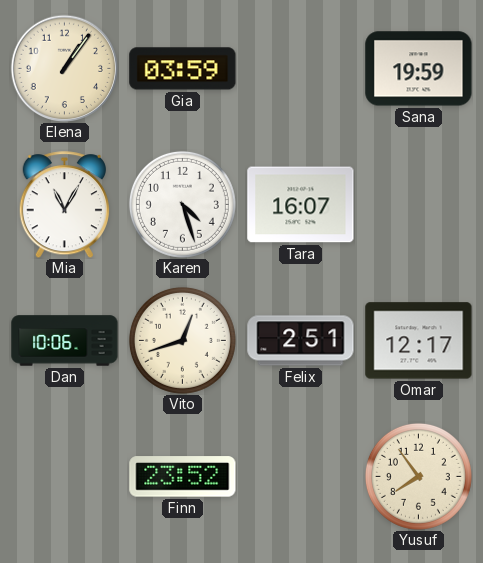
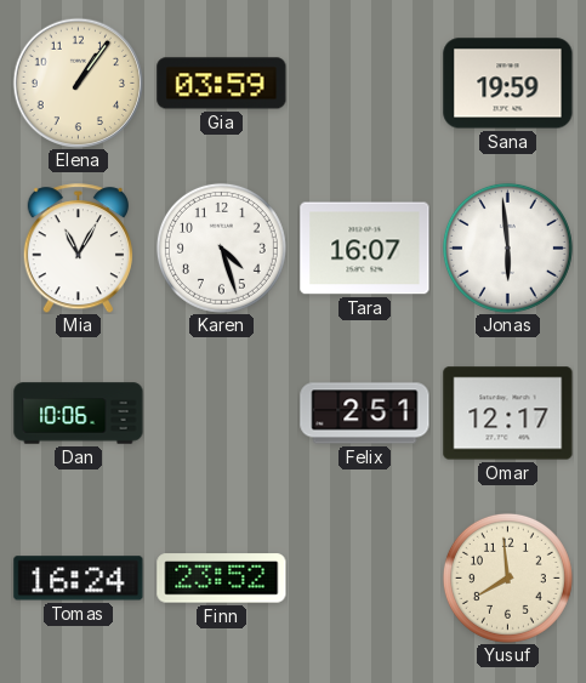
Jonas: none -> 5:59
Vito: 12:42 -> none
Tomas: none -> 16:24
Yusuf: 7:54 -> 7:59
